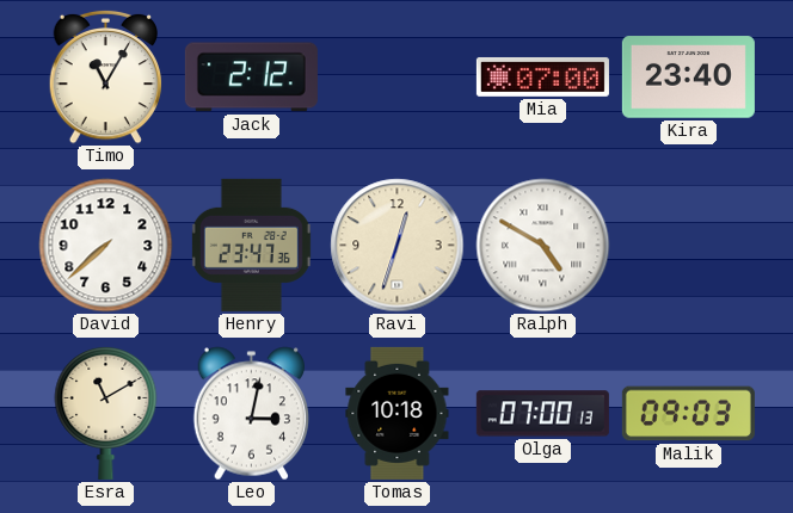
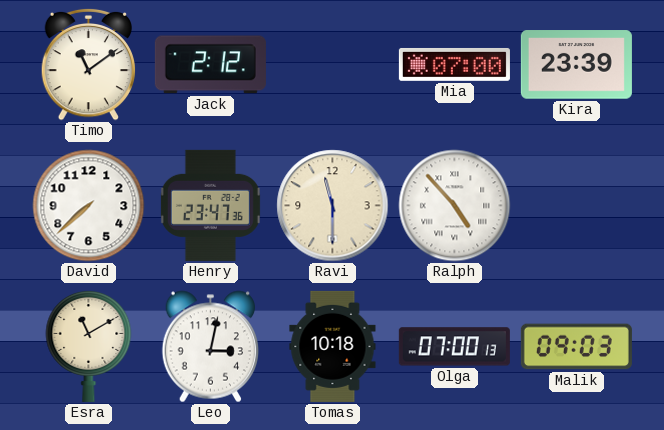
Timo: 11:05 -> 11:09
Kira: 23:40 -> 23:39
Ravi: 12:33 -> 11:30
Ralph: 4:50 -> 4:53
